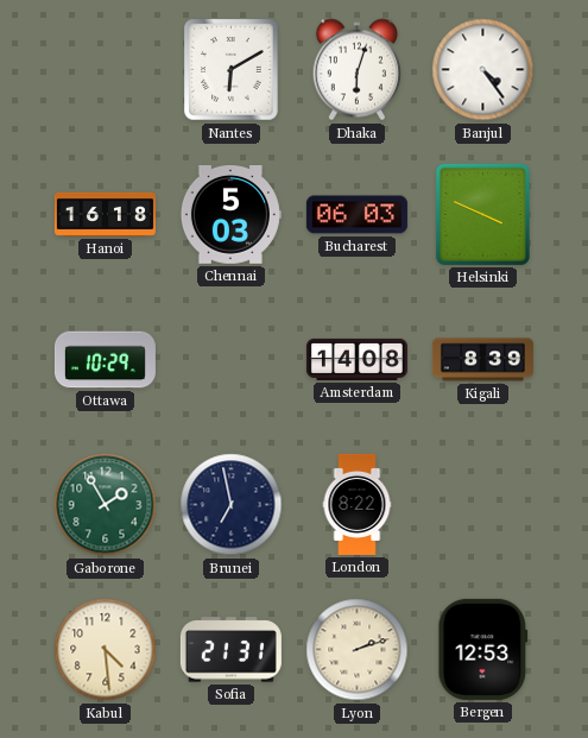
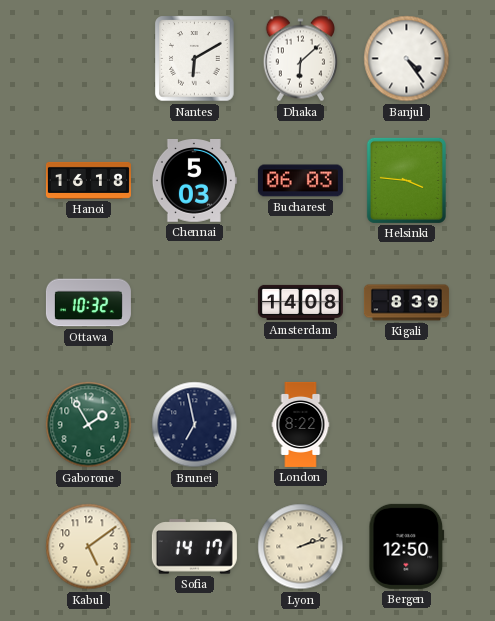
Dhaka: 6:03 -> 6:08
Helsinki: 3:49 -> 3:46
Ottawa: 10:29 -> 10:32
Kabul: 4:29 -> 5:09
Sofia: 21:31 -> 14:17
Bergen: 12:53 -> 12:50
